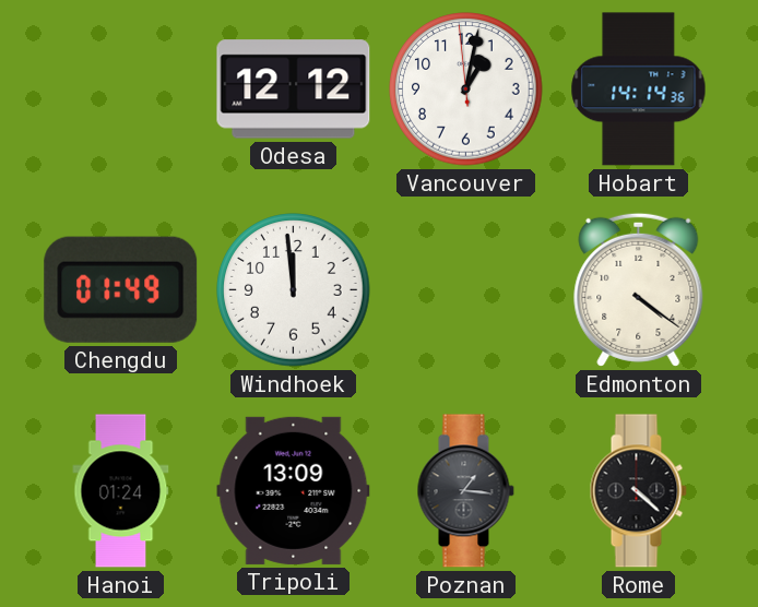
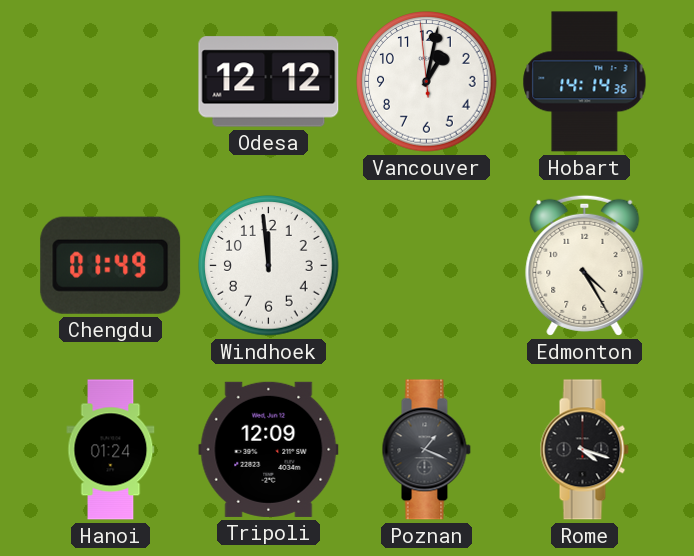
Edmonton: 4:21 -> 4:25
Tripoli: 13:09 -> 12:09
Poznan: 1:16 -> 1:19
Rome: 4:22 -> 4:18
